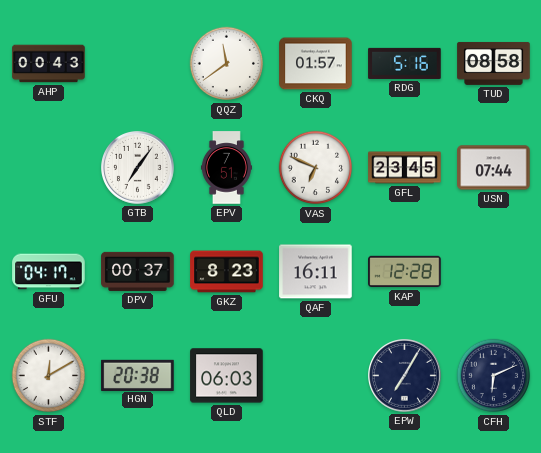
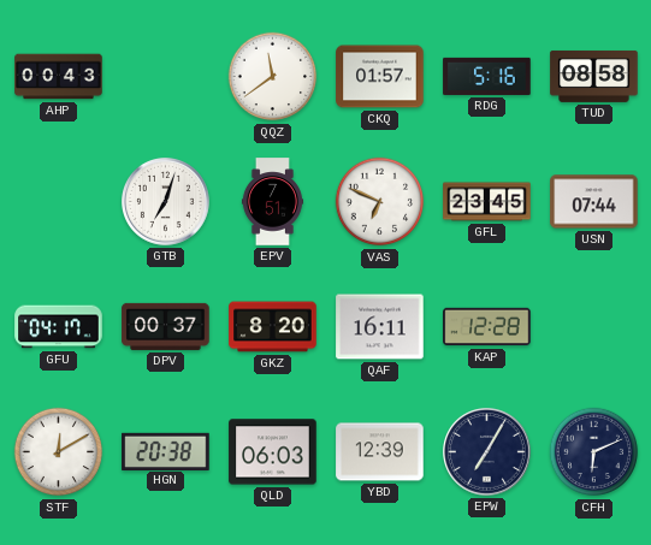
GTB: 7:06 -> 7:03
GKZ: 8:23 -> 8:20
YBD: none -> 12:39
